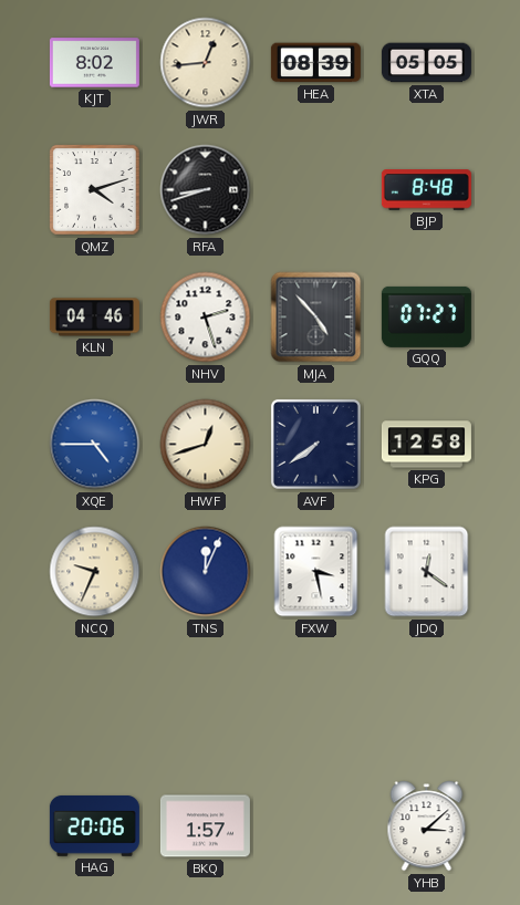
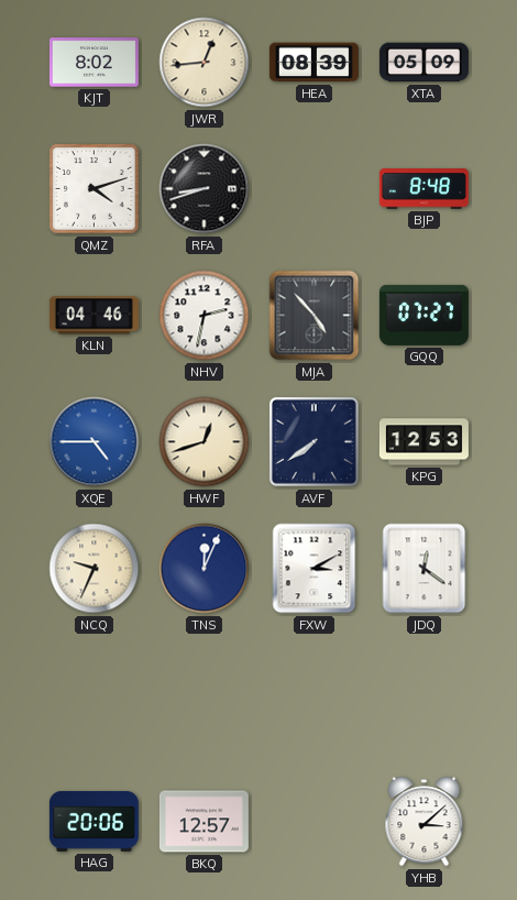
XTA: 05:05 -> 05:09
NHV: 2:27 -> 2:32
KPG: 12:58 -> 12:53
FXW: 3:28 -> 3:10
BKQ: 1:57 -> 12:57
